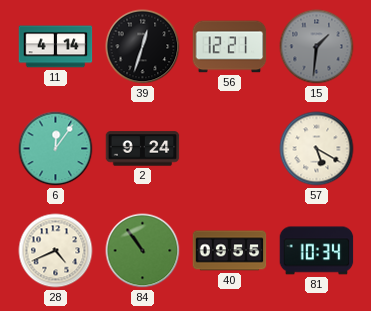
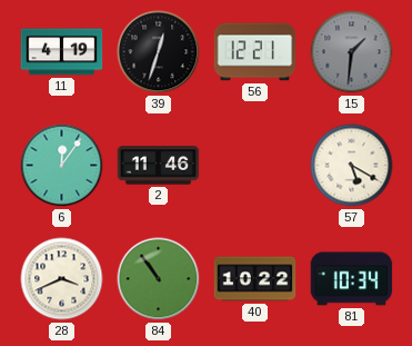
11: 4:14 -> 4:19
2: 9:24 -> 11:46
28: 4:41 -> 3:41
40: 09:55 -> 10:22
